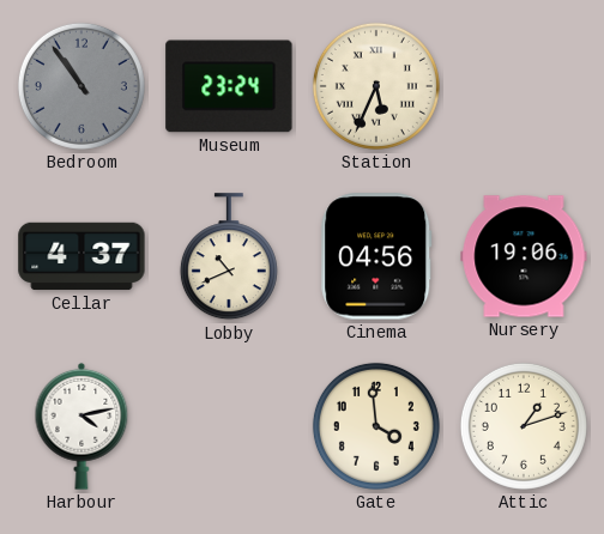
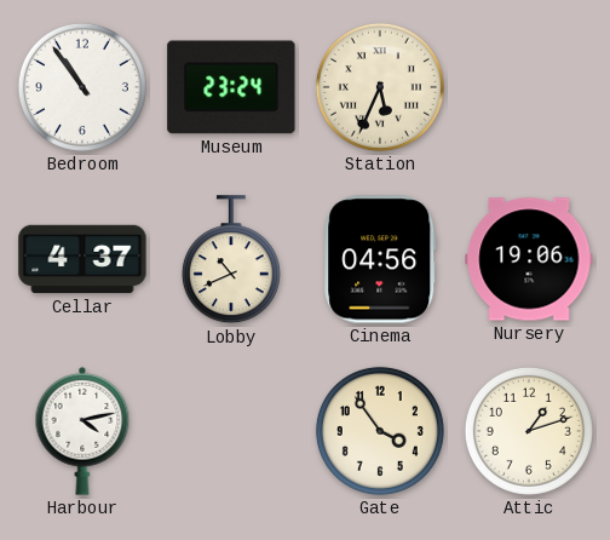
Bedroom dial: grey -> white
Gate: 3:59 -> 3:54
